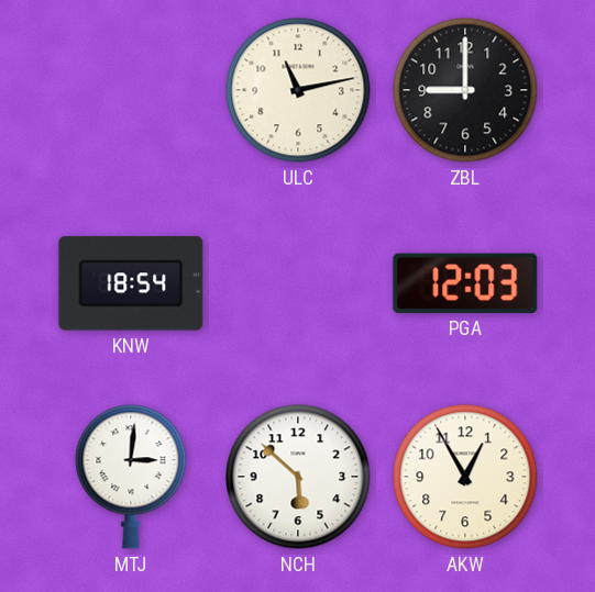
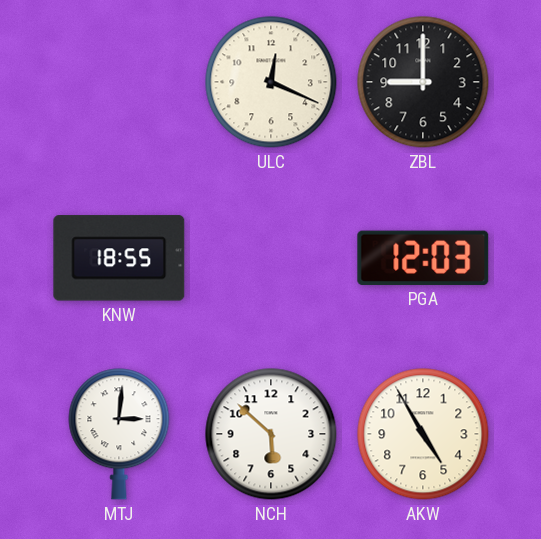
ULC: 11:13 -> 12:19
KNW: 18:54 -> 18:55
AKW: 12:55 -> 4:55
